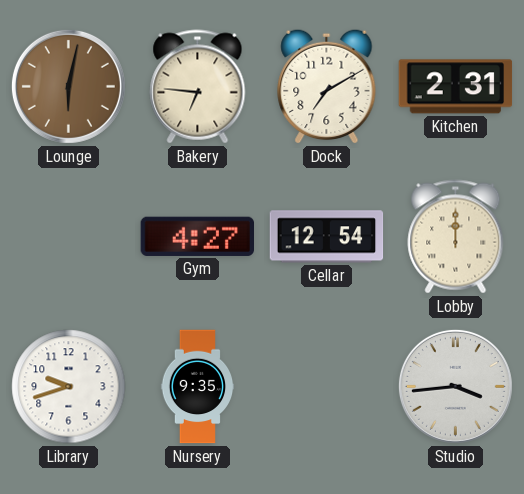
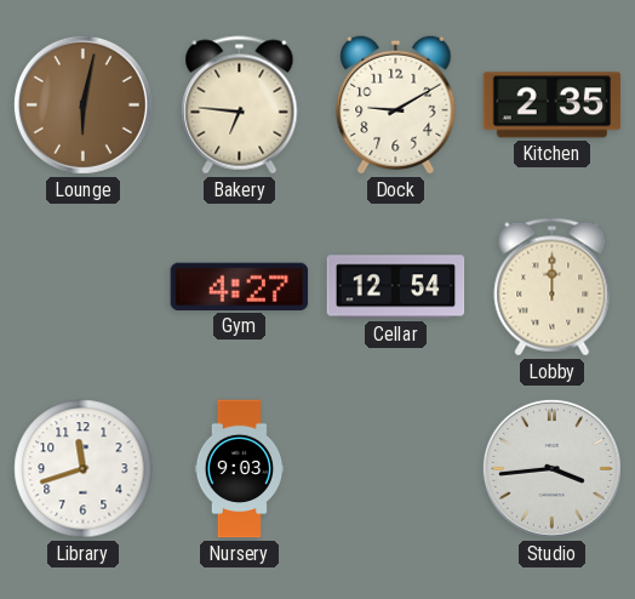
Dock: 7:10 -> 9:10
Kitchen: 2:31 -> 2:35
Library: 9:42 -> 11:42
Nursery: 9:35 -> 9:03
